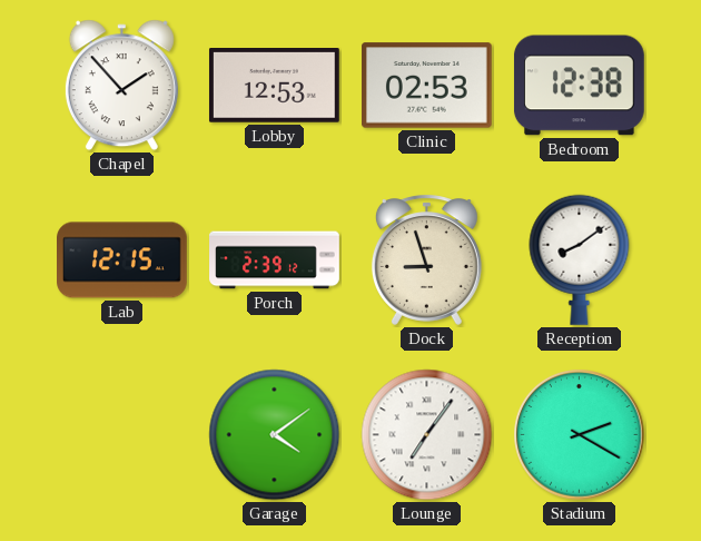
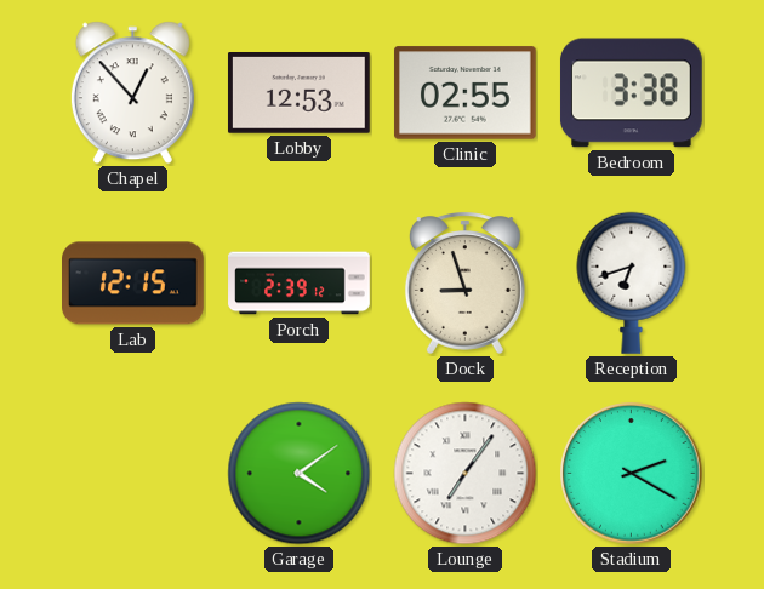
Chapel: 1:53 -> 12:53
Clinic: 02:53 -> 02:55
Bedroom: 12:38 -> 3:38
Reception: 8:09 -> 6:42
